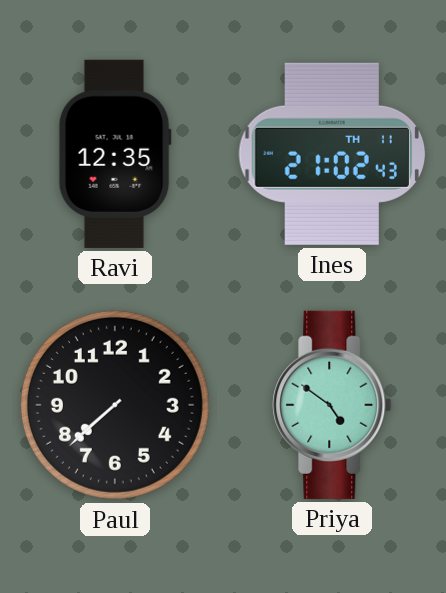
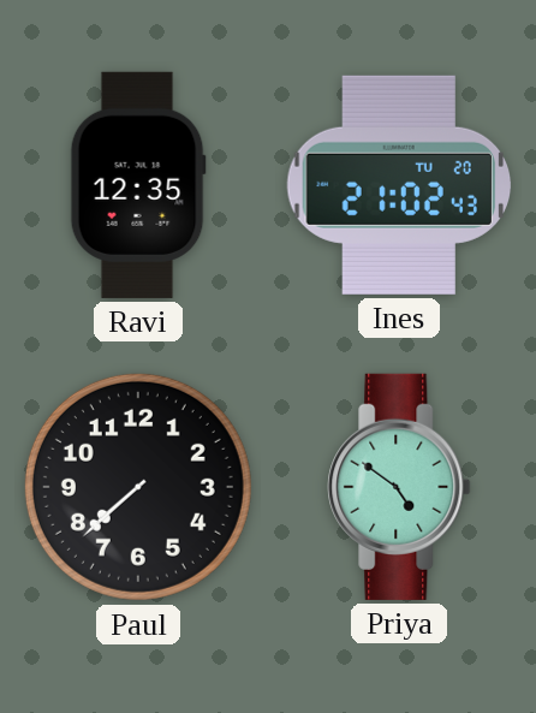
Ines date: TH 11 -> TU 20
